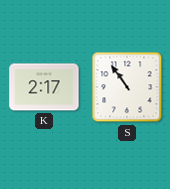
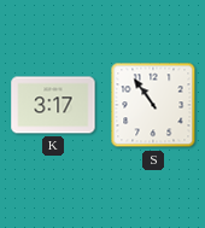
K: 2:17 -> 3:17
